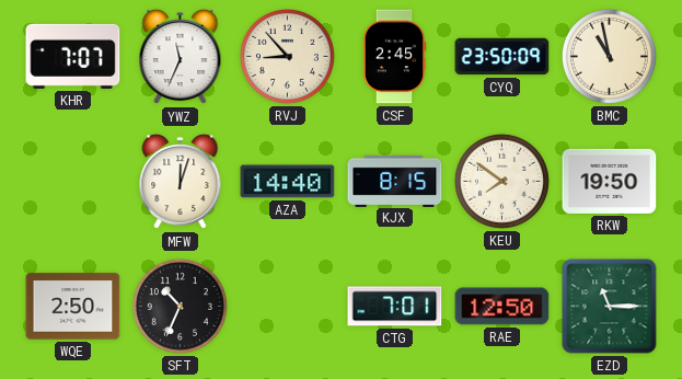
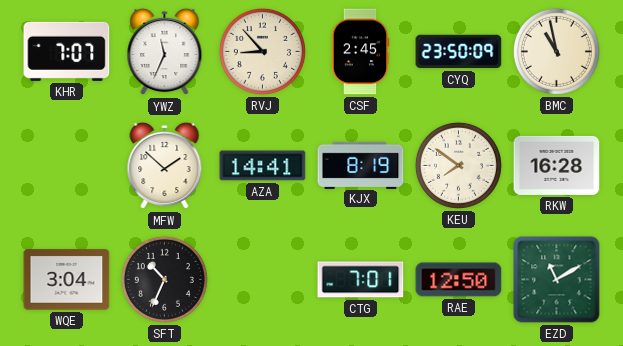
MFW: 12:03 -> 1:52
AZA: 14:40 -> 14:41
KJX: 8:15 -> 8:19
RKW: 19:50 -> 16:28
WQE: 2:50 -> 3:04
EZD: 11:15 -> 11:10
